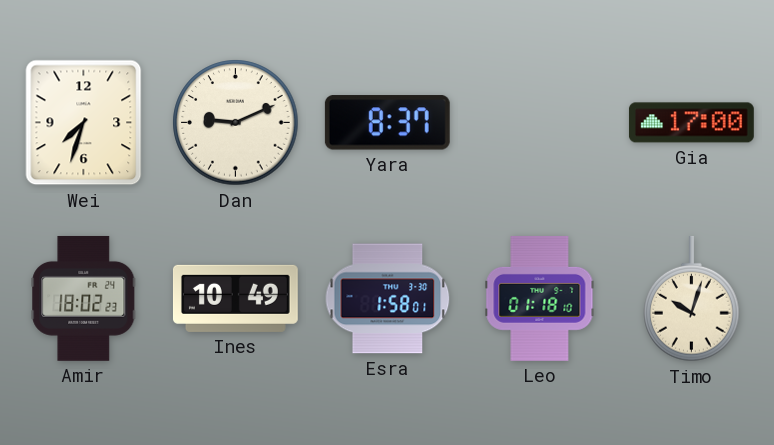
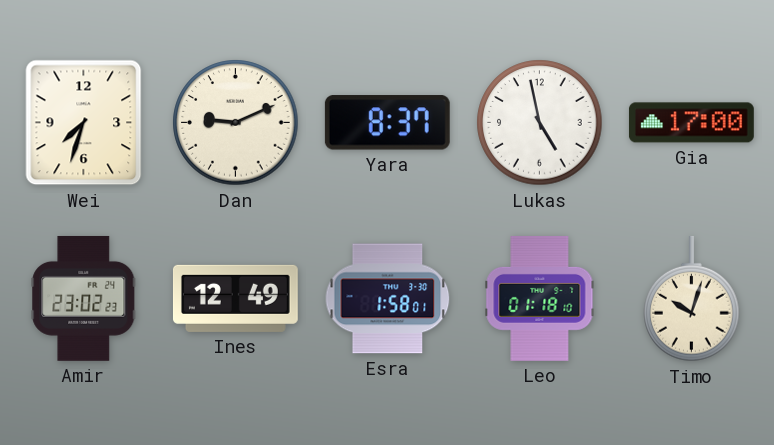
Lukas: none -> 4:58
Amir: 18:02 -> 23:02
Ines: 10:49 -> 12:49
